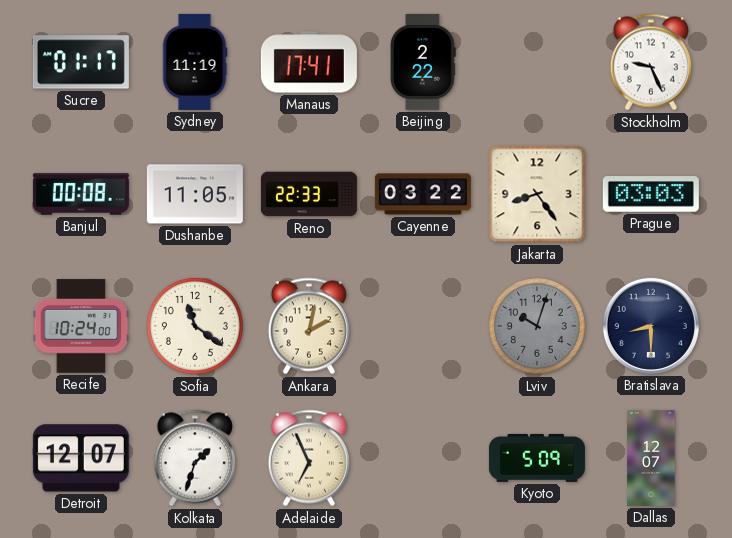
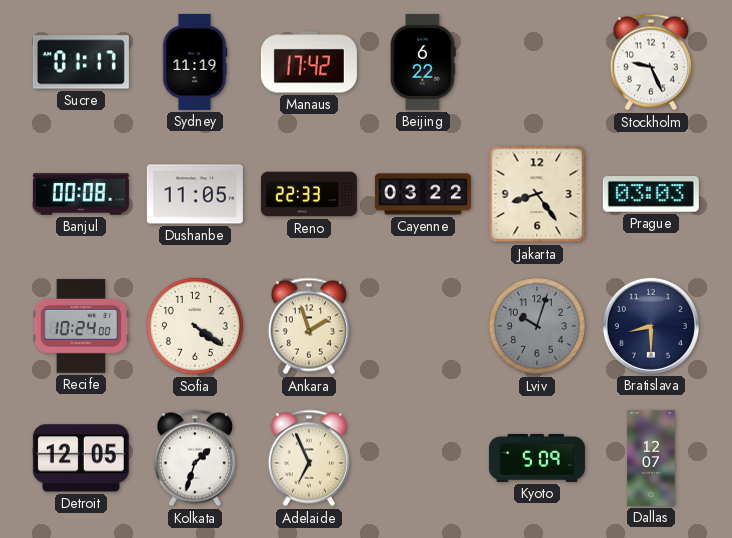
Manaus: 17:41 -> 17:42
Beijing: 2:22 -> 6:22
Sofia: 11:21 -> 4:21
Ankara: 2:02 -> 1:57
Detroit: 12:07 -> 12:05
